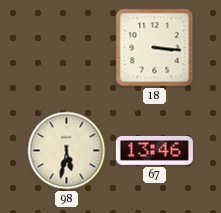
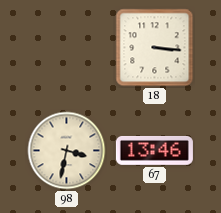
98: 5:32 -> 3:32
